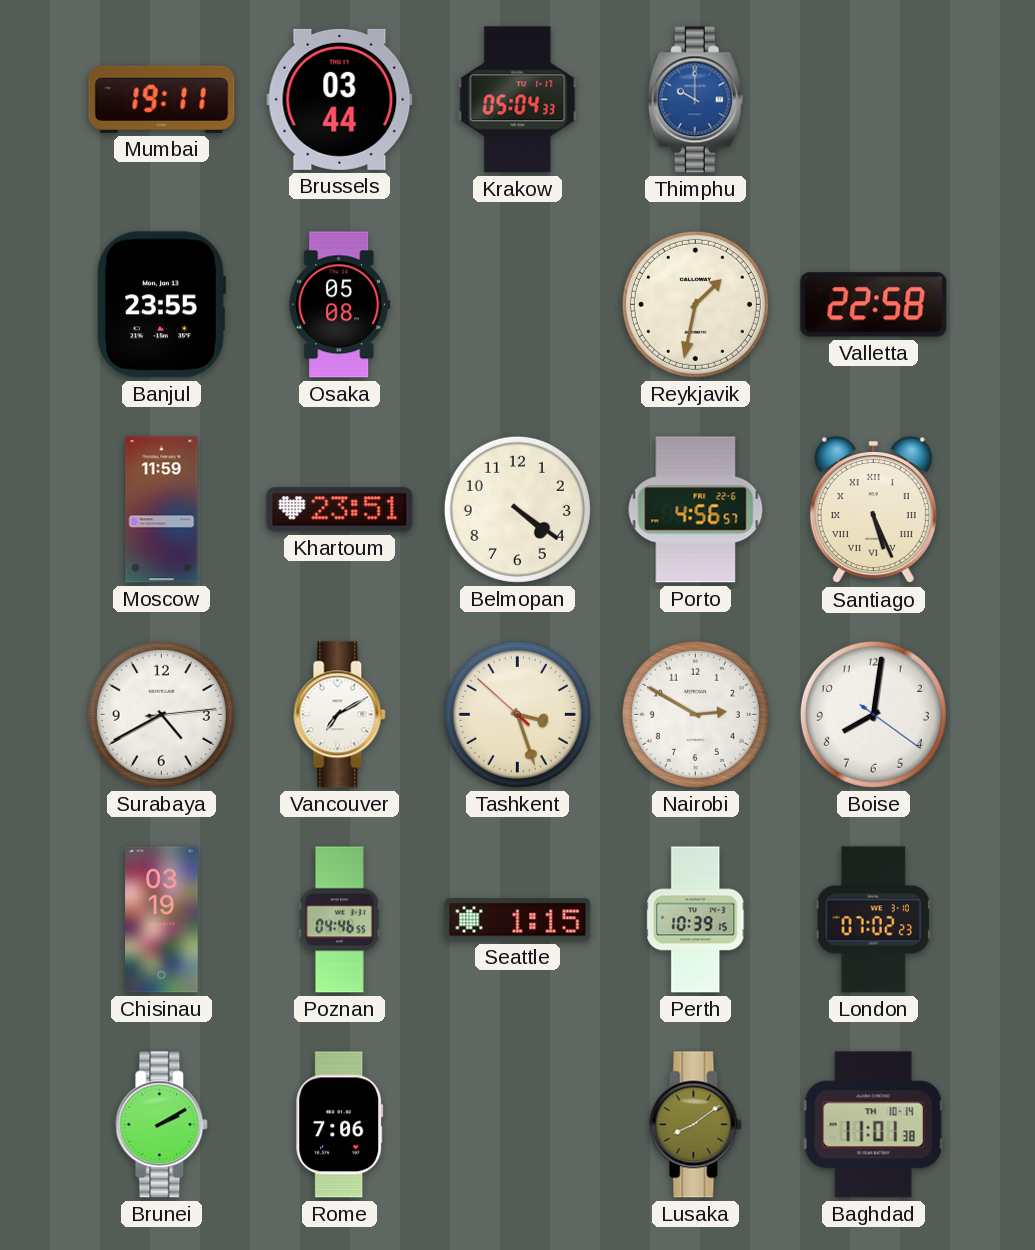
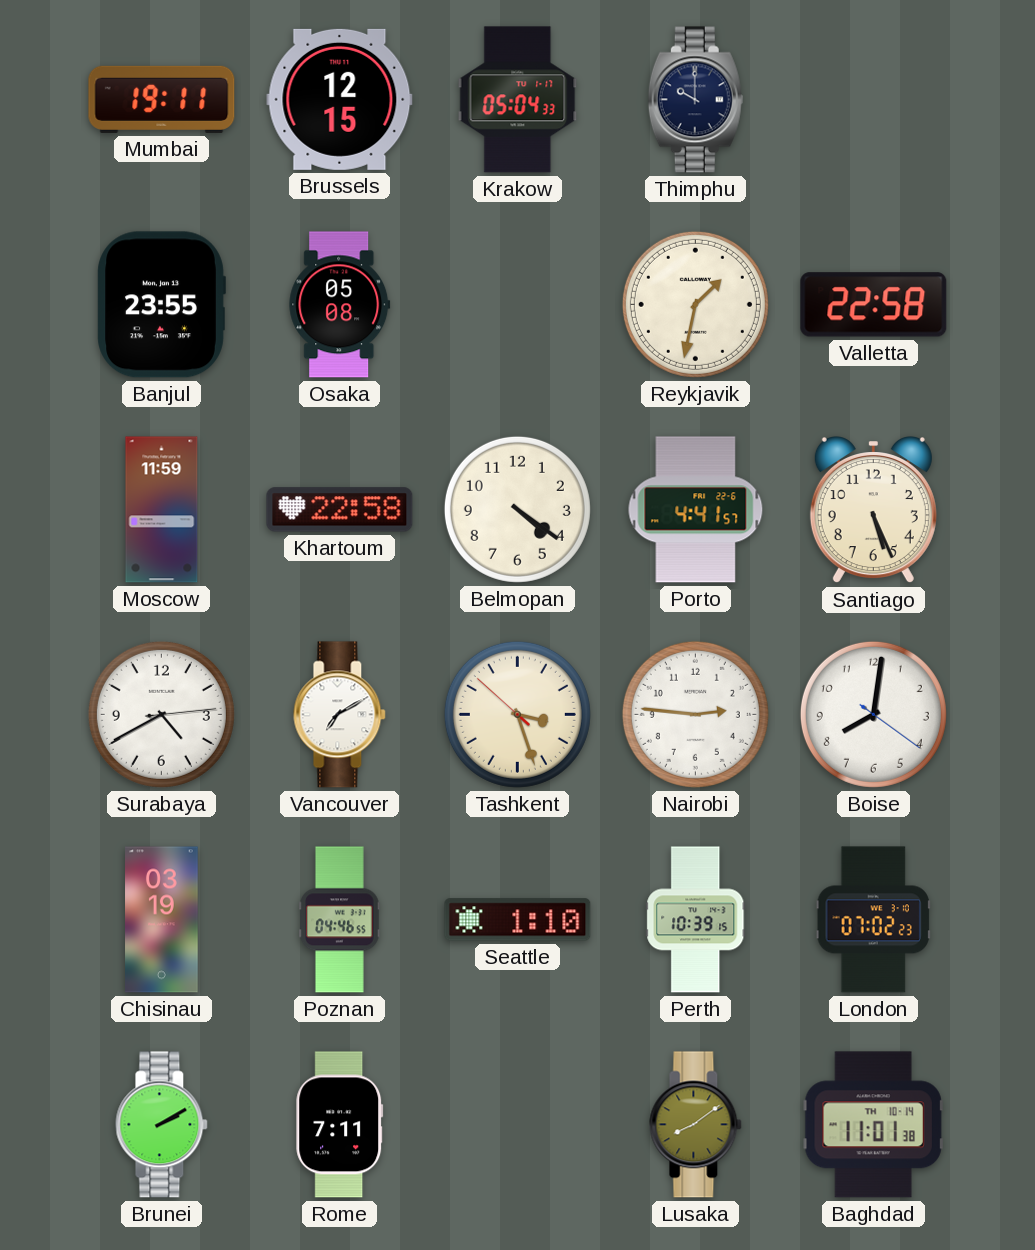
Brussels: 03:44 -> 12:15
Thimphu dial: blue -> navy
Khartoum: 23:51 -> 22:58
Porto: 4:56 -> 4:41
Santiago numerals: Roman -> Arabic
Nairobi: 2:50 -> 2:46
Seattle: 1:15 -> 1:10
Rome: 7:06 -> 7:11
